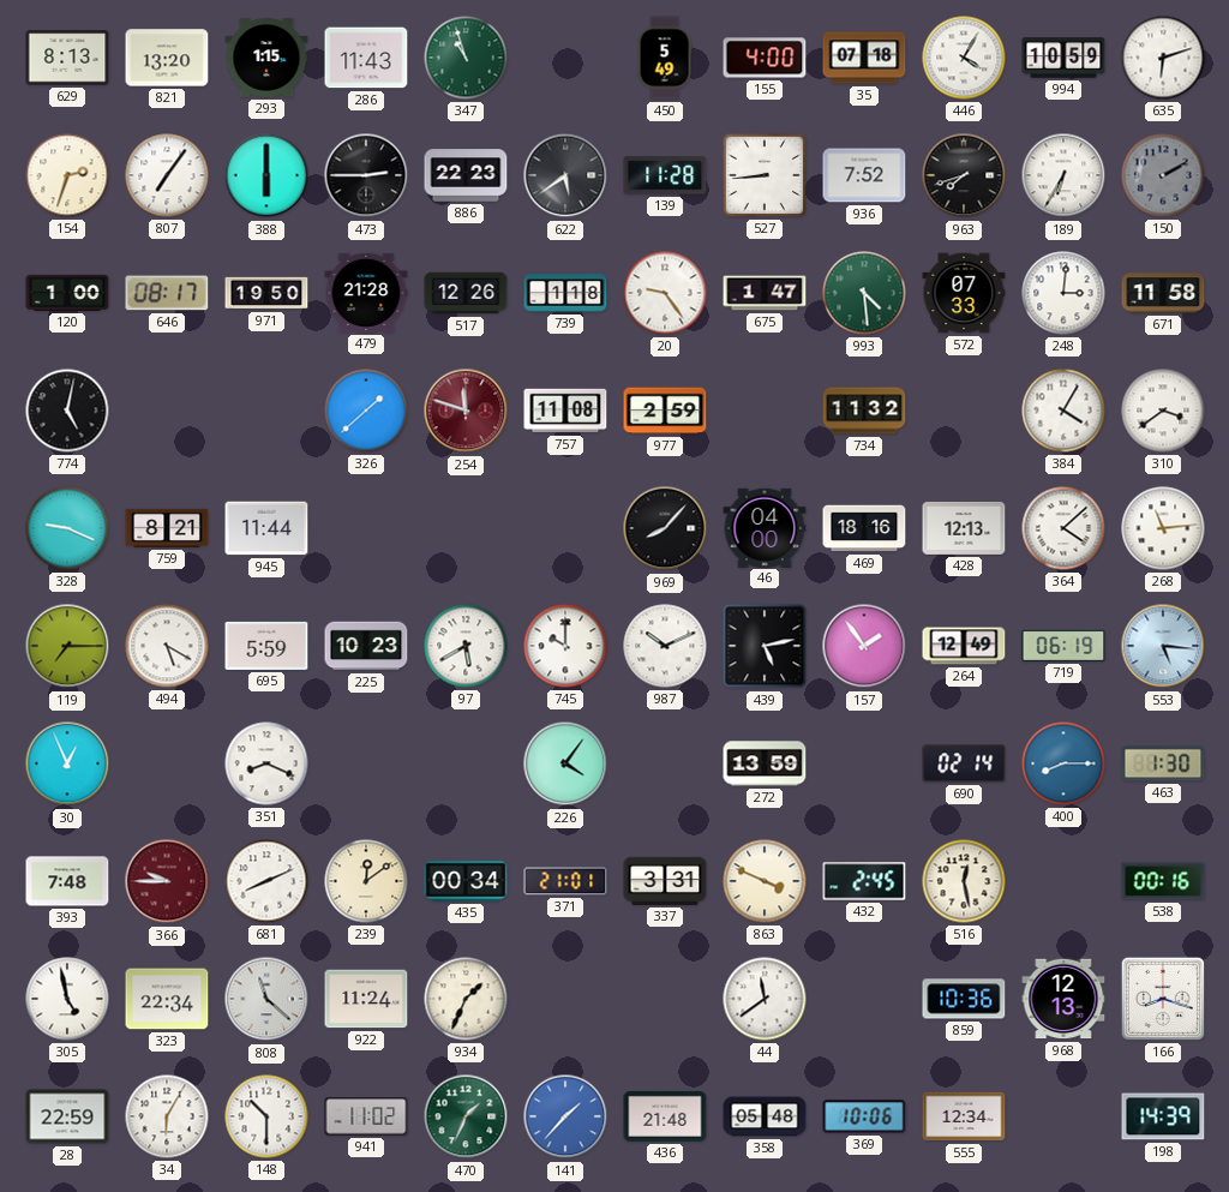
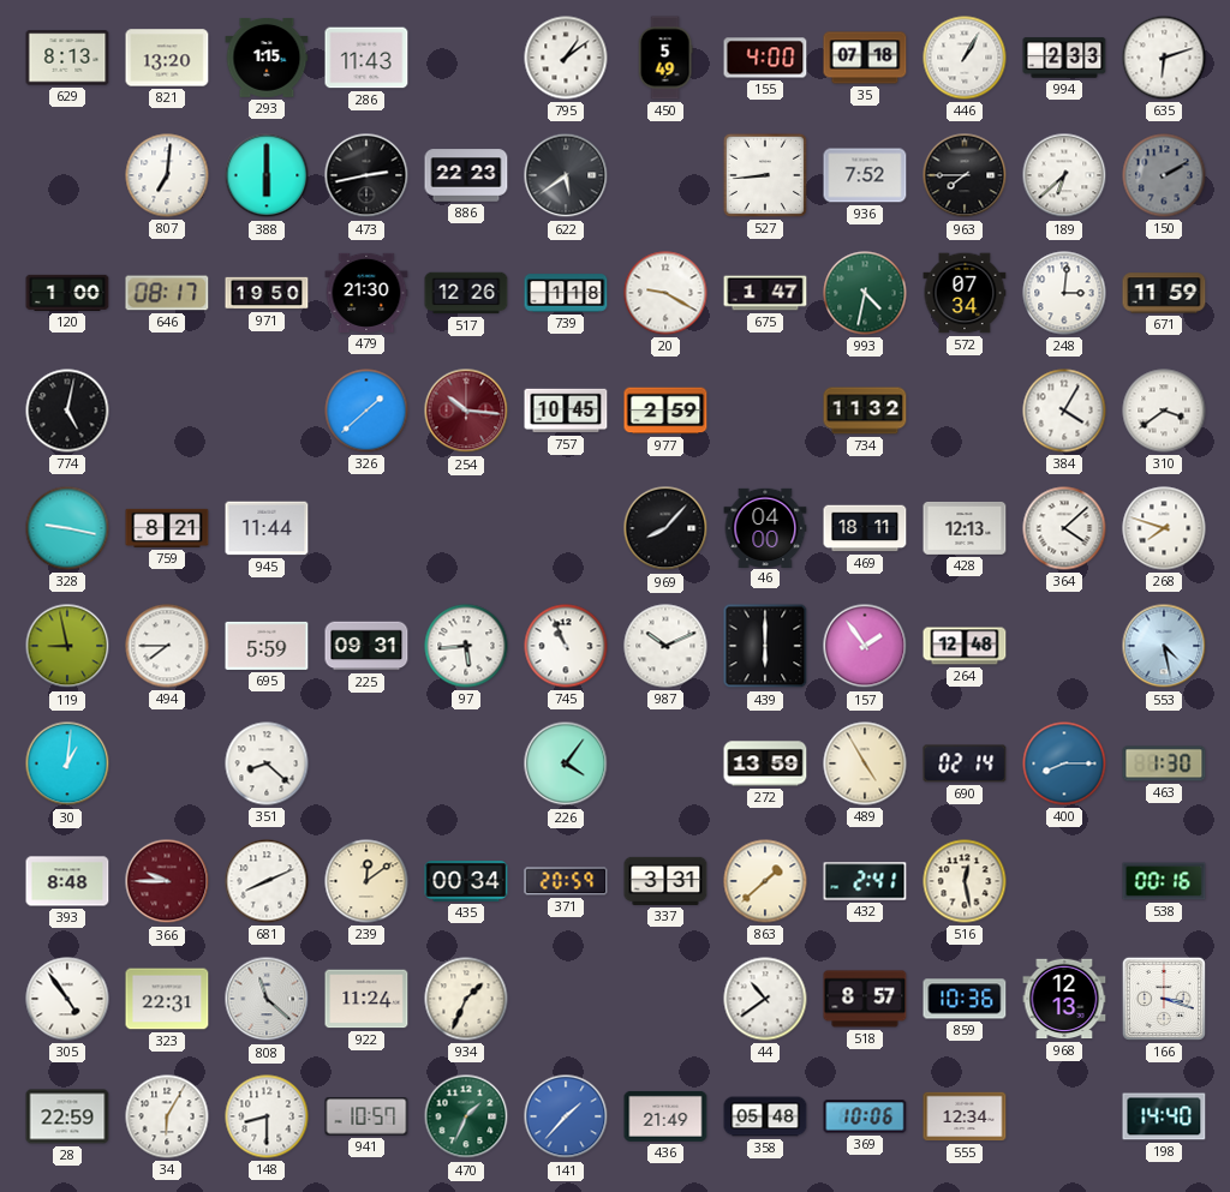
347: 10:57 -> none
795: none -> 1:09
446: 4:05 -> 1:05
994: 10:59 -> 2:33
154: 2:33 -> none
807: 7:06 -> 7:01
473: 2:45 -> 2:43
139: 11:28 -> none
963: 7:42 -> 7:45
189: 6:35 -> 6:38
479: 21:28 -> 21:30
20: 9:24 -> 9:20
993: 4:29 -> 4:32
572: 07:33 -> 07:34
671: 11:58 -> 11:59
254: 11:48 -> 10:16
757: 11:08 -> 10:45
328: 9:19 -> 9:17
469: 18:16 -> 18:11
268: 11:14 -> 7:48
119: 7:15 -> 8:58
494: 5:20 -> 7:45
225: 10:23 -> 09:31
97: 5:40 -> 5:44
745: 10:00 -> 10:56
439: 5:13 -> 6:00
264: 12:49 -> 12:48
719: 06:19 -> none
553: 5:16 -> 4:28
30: 12:56 -> 1:01
351: 8:19 -> 8:22
489: none -> 4:55
393: 7:48 -> 8:48
371: 21:01 -> 20:59
863: 3:49 -> 1:38
432: 2:45 -> 2:41
305: 4:58 -> 4:54
323: 22:34 -> 22:31
44: 11:39 -> 10:39
518: none -> 8:57
166: 8:18 -> 3:18
148: 10:30 -> 8:30
941: 11:02 -> 10:57
436: 21:48 -> 21:49
198: 14:39 -> 14:40
